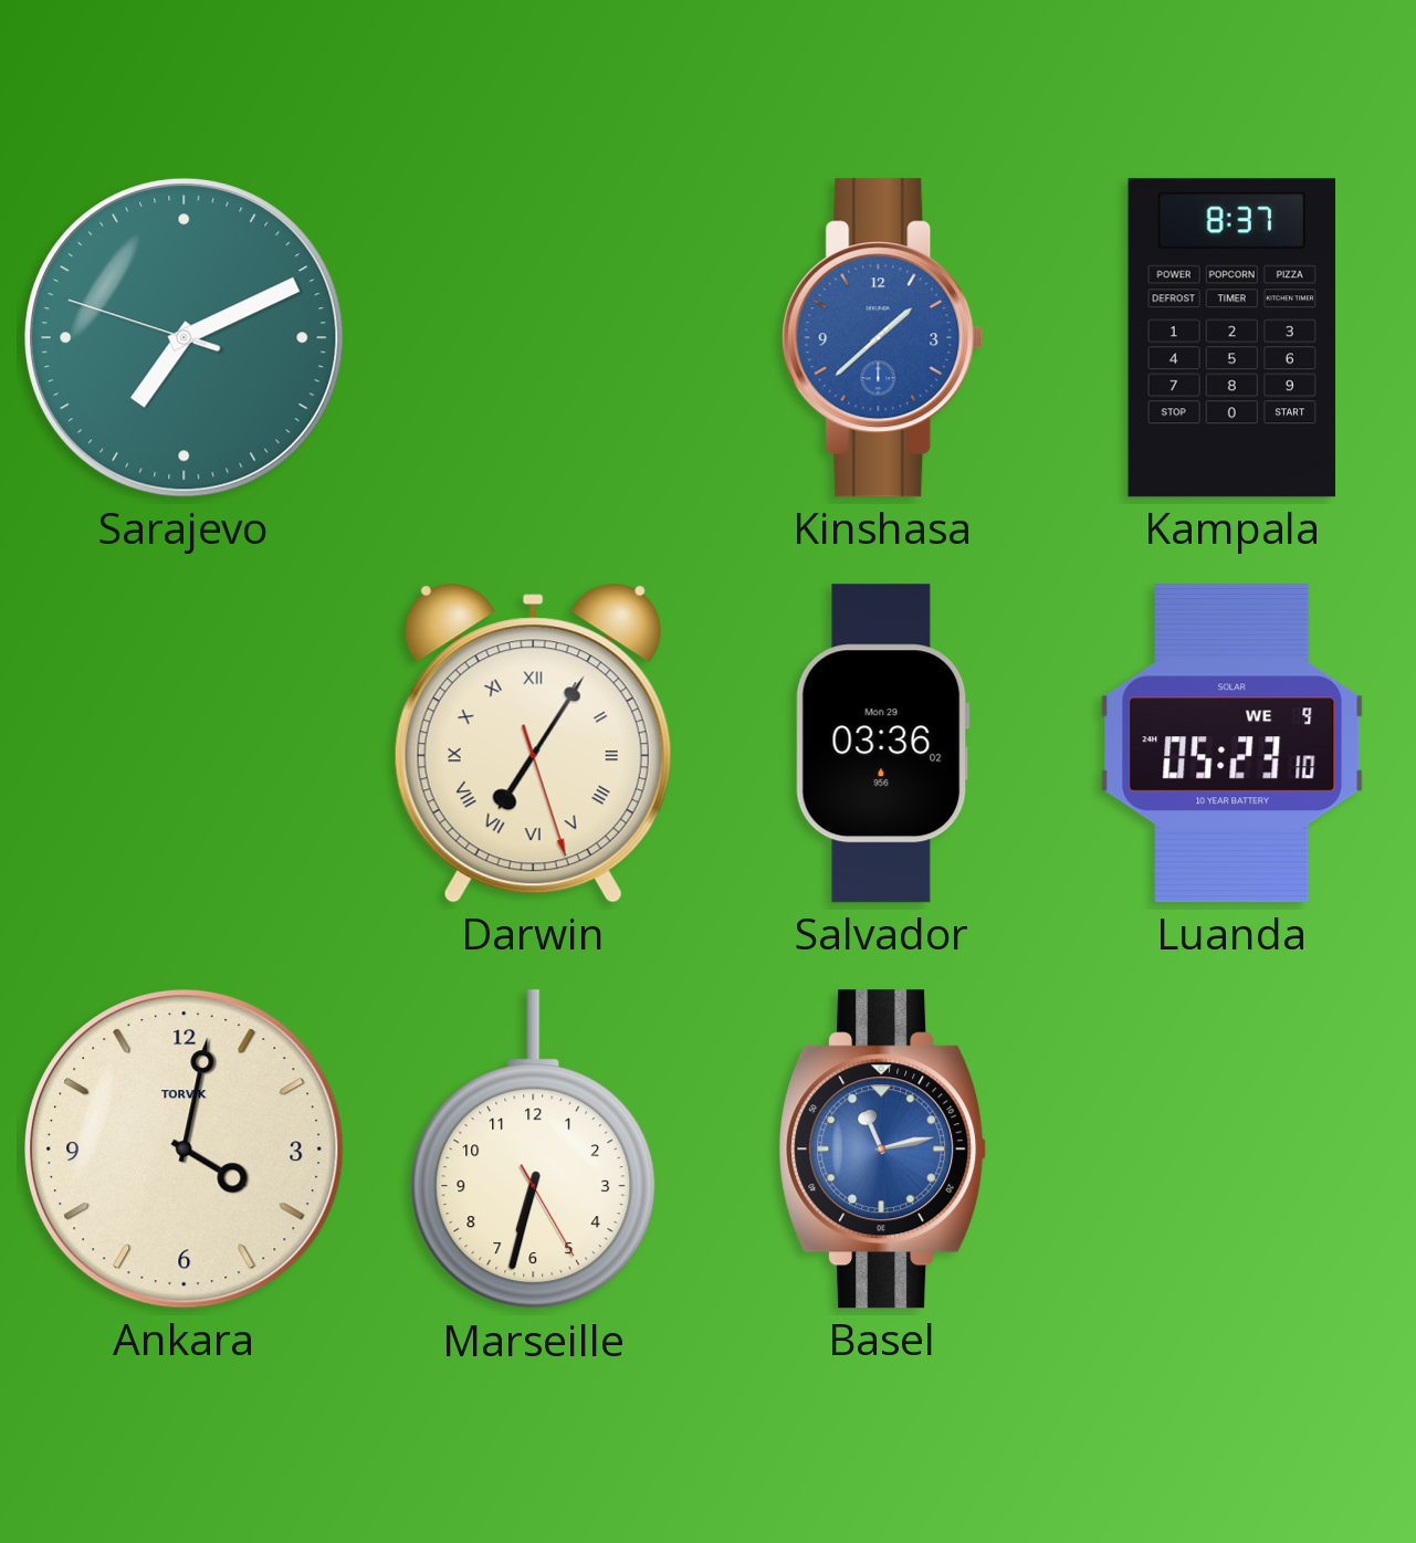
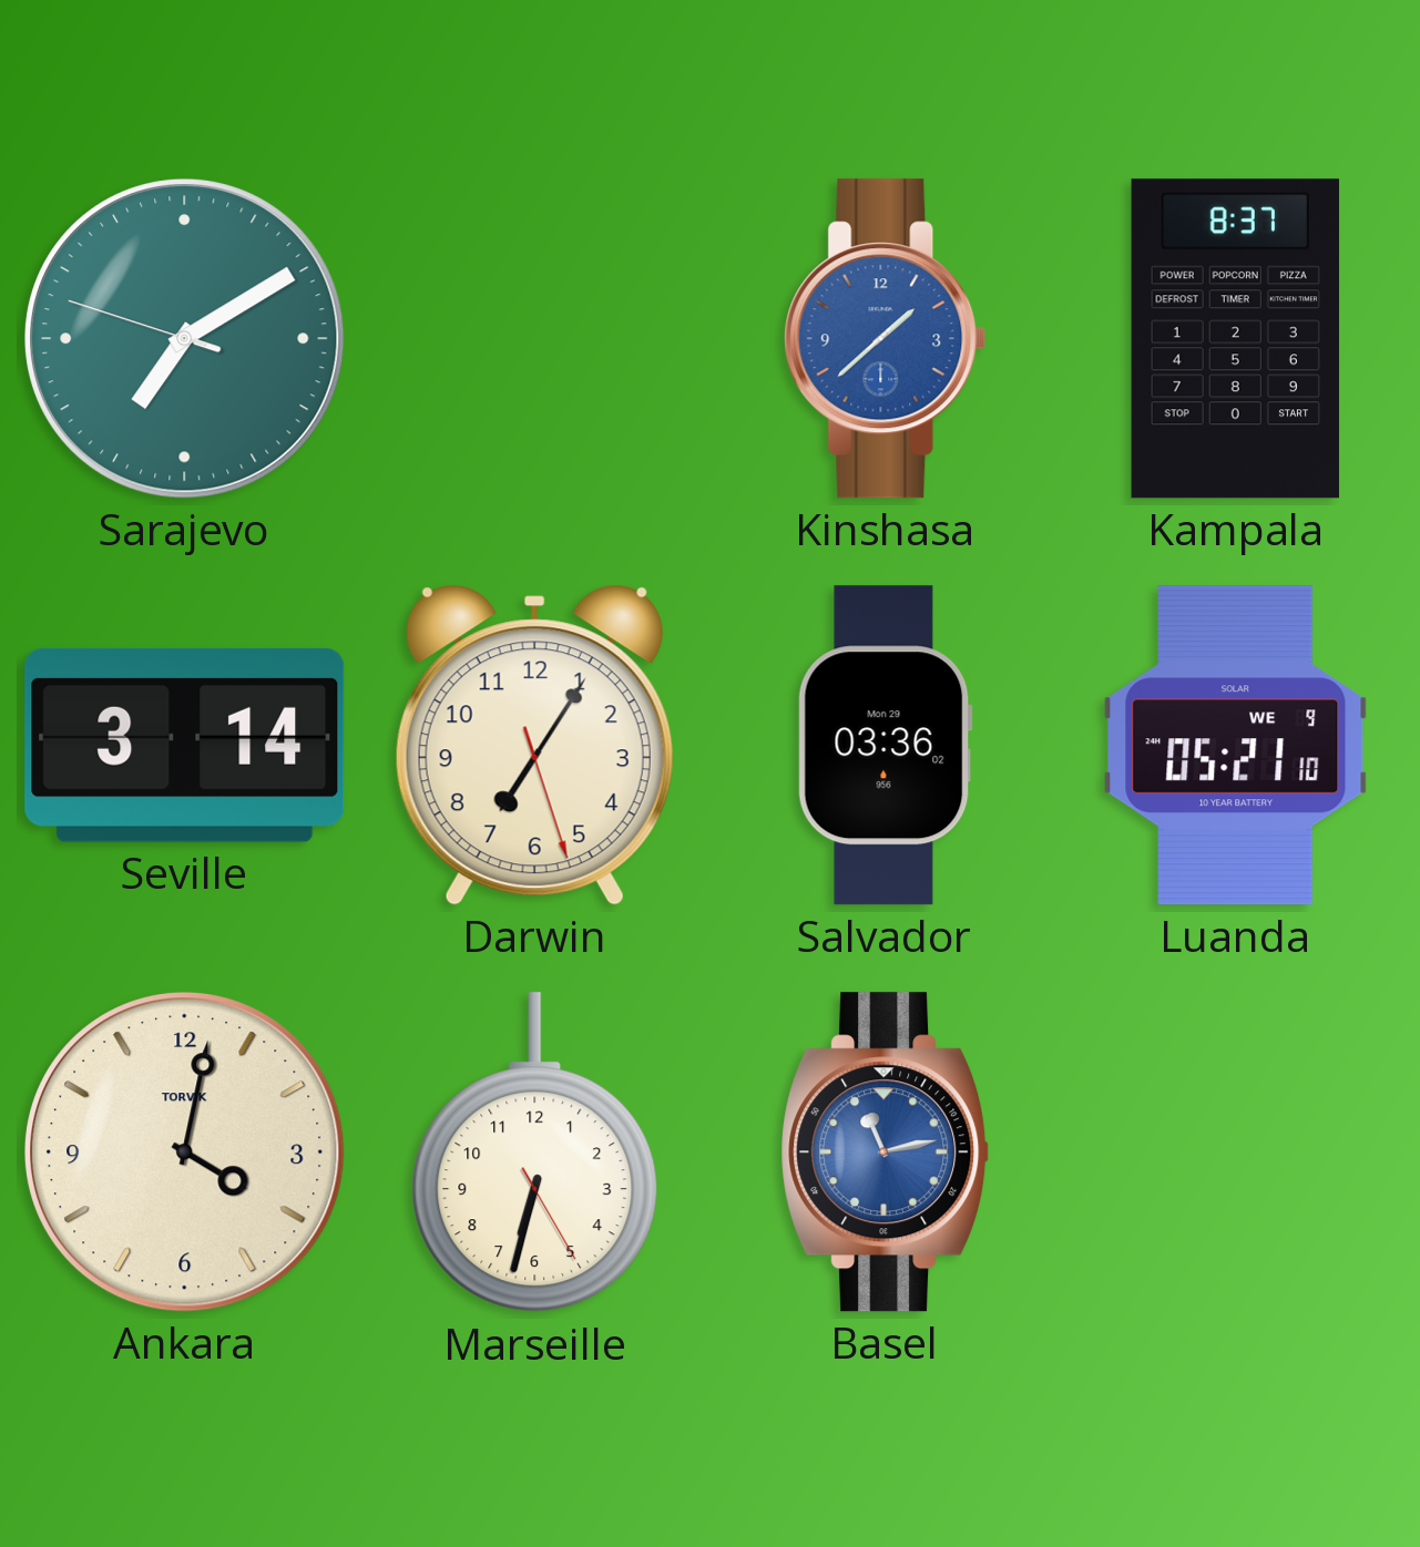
Sarajevo: 7:10 -> 7:09
Seville: none -> 3:14
Darwin numerals: Roman -> Arabic
Luanda: 05:23 -> 05:21
